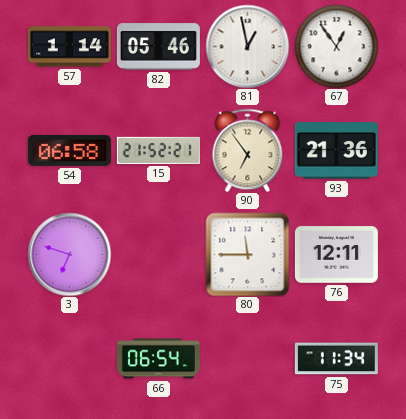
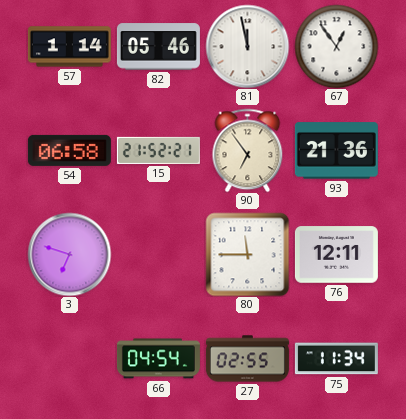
81: 12:58 -> 11:58
66: 06:54 -> 04:54
27: none -> 02:55
